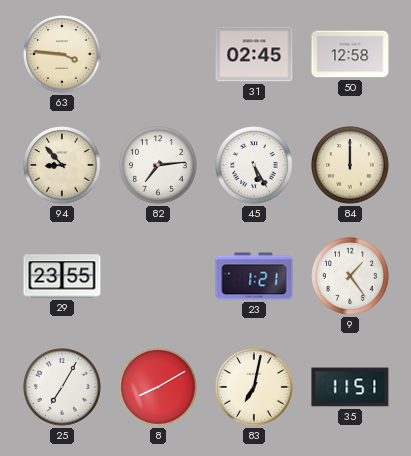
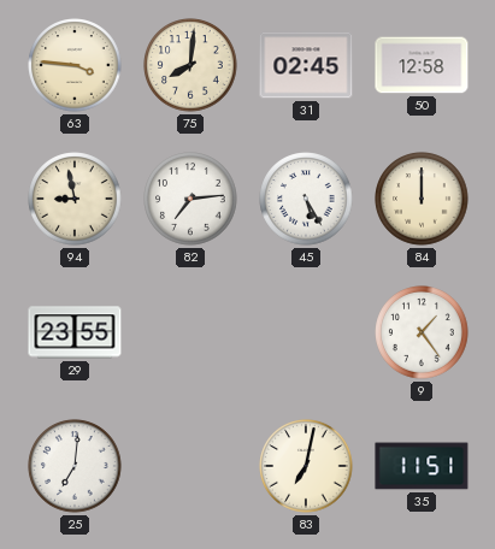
75: none -> 8:01
94: 8:53 -> 8:58
23: 1:21 -> none
25: 7:05 -> 7:01
8: 8:10 -> none
